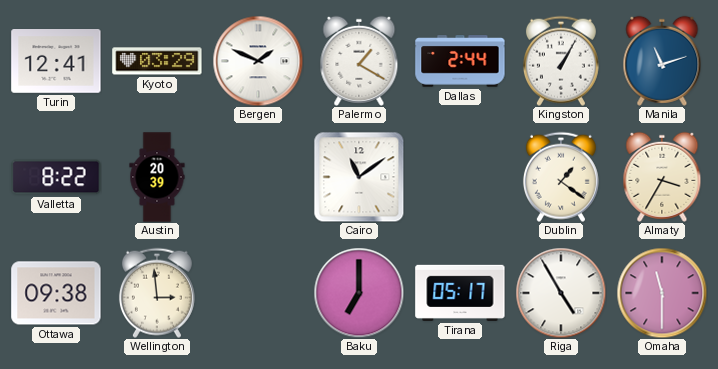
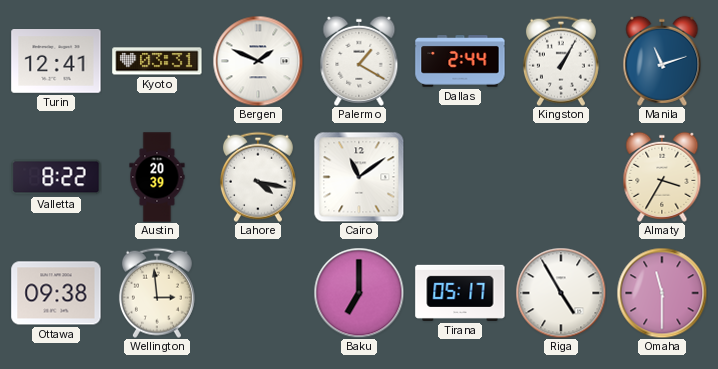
Kyoto: 03:29 -> 03:31
Lahore: none -> 4:17
Dublin: 1:21 -> none
